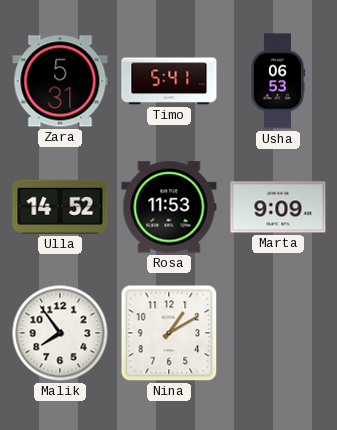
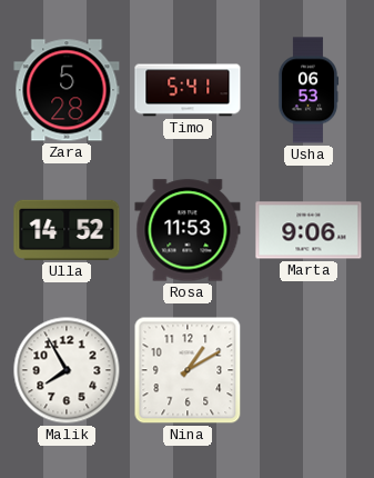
Zara: 5:31 -> 5:28
Marta: 9:09 -> 9:06
Malik: 7:54 -> 7:55
